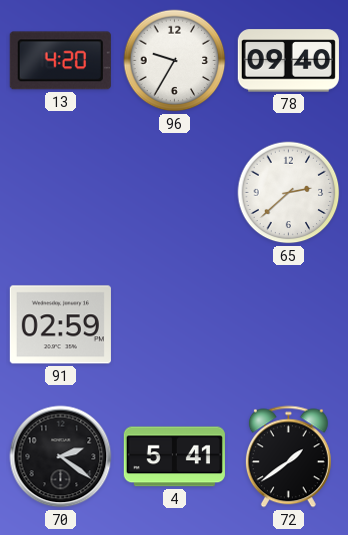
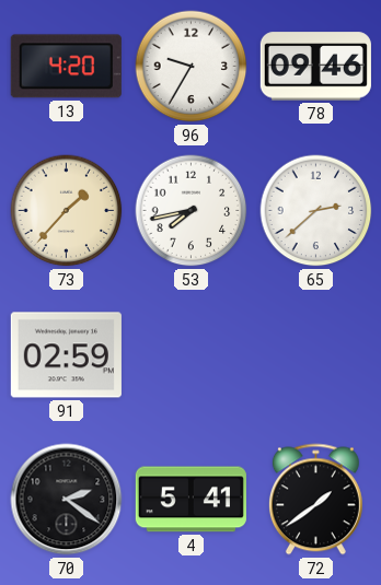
78: 09:40 -> 09:46
73: none -> 1:37
53: none -> 7:43
